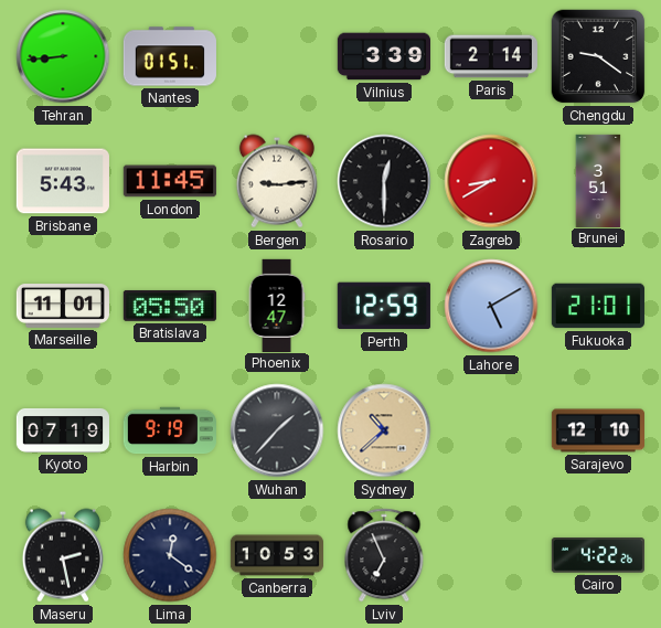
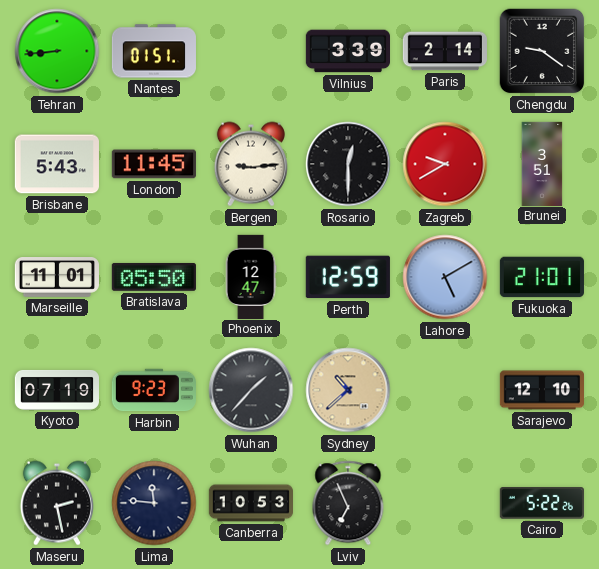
Zagreb: 8:40 -> 9:40
Harbin: 9:19 -> 9:23
Lima: 12:21 -> 11:46
Cairo: 4:22 -> 5:22
